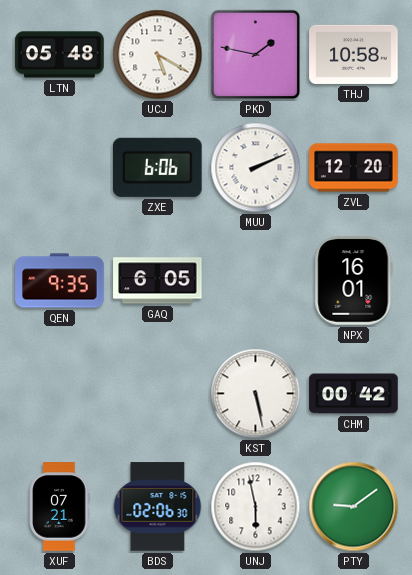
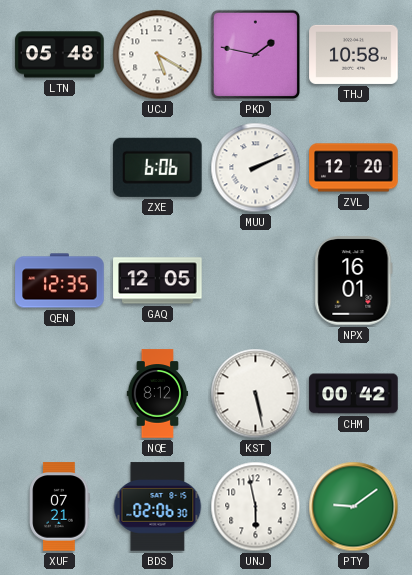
QEN: 9:35 -> 12:35
GAQ: 6:05 -> 12:05
NQE: none -> 8:12
